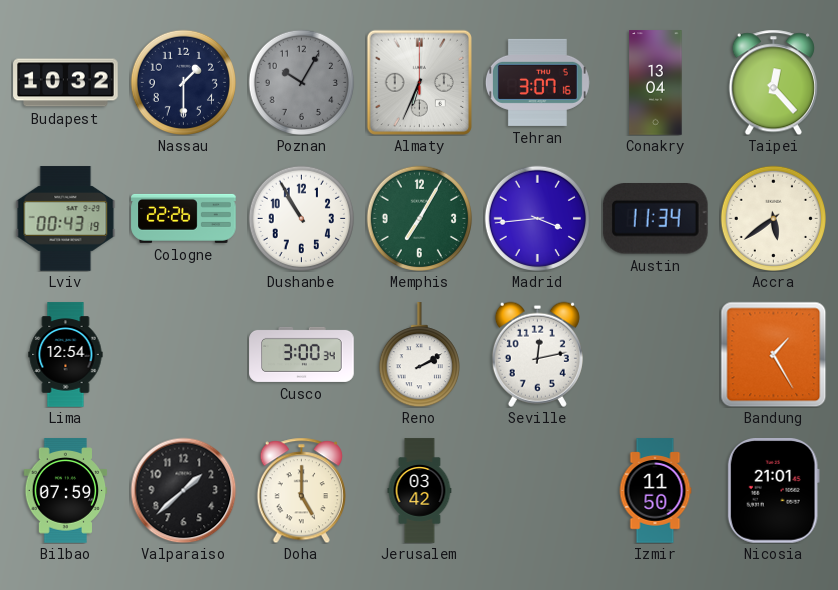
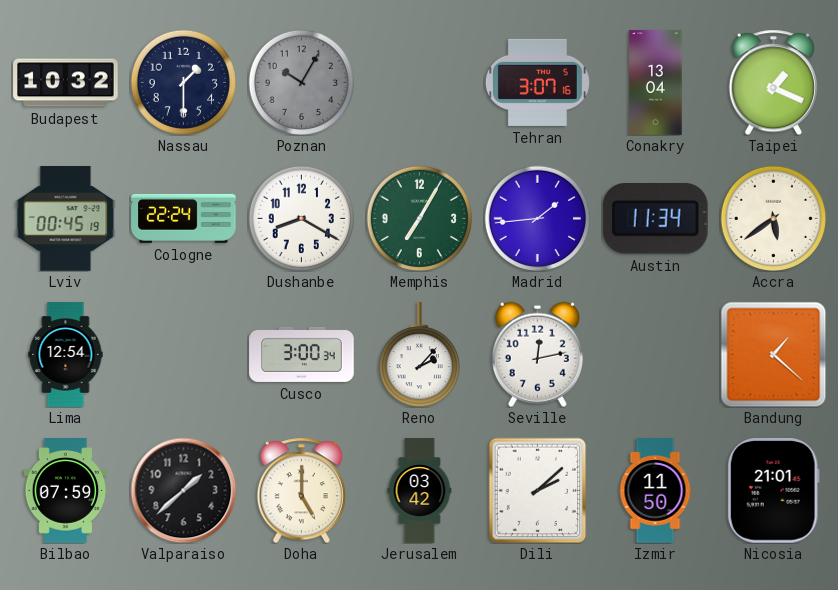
Almaty: 6:34 -> none
Taipei: 12:23 -> 1:19
Lviv: 00:43 -> 00:45
Cologne: 22:26 -> 22:24
Dushanbe: 10:55 -> 8:20
Madrid: 3:44 -> 1:44
Reno: 2:10 -> 2:07
Bandung: 1:25 -> 1:22
Dili: none -> 2:08
